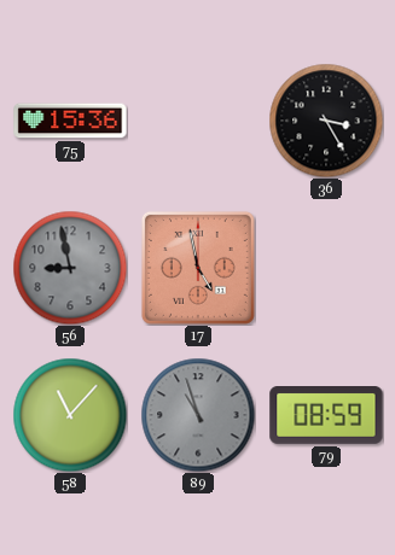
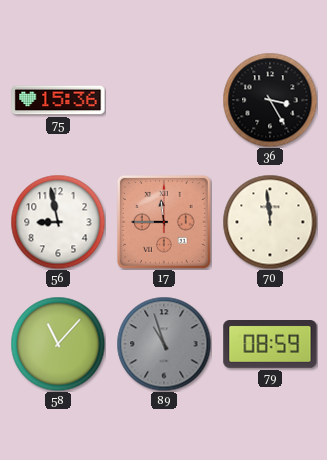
56 dial: grey -> white
17: 4:58 -> 11:45
70: none -> 11:59
